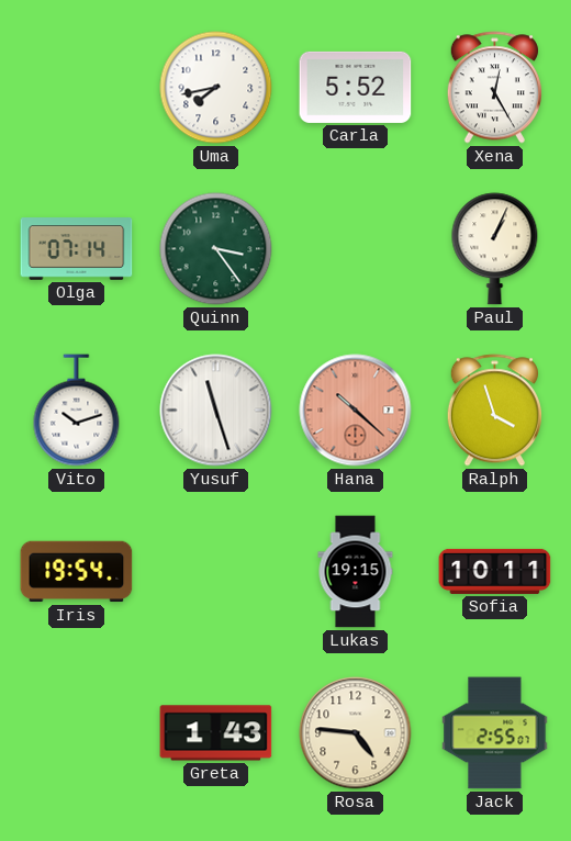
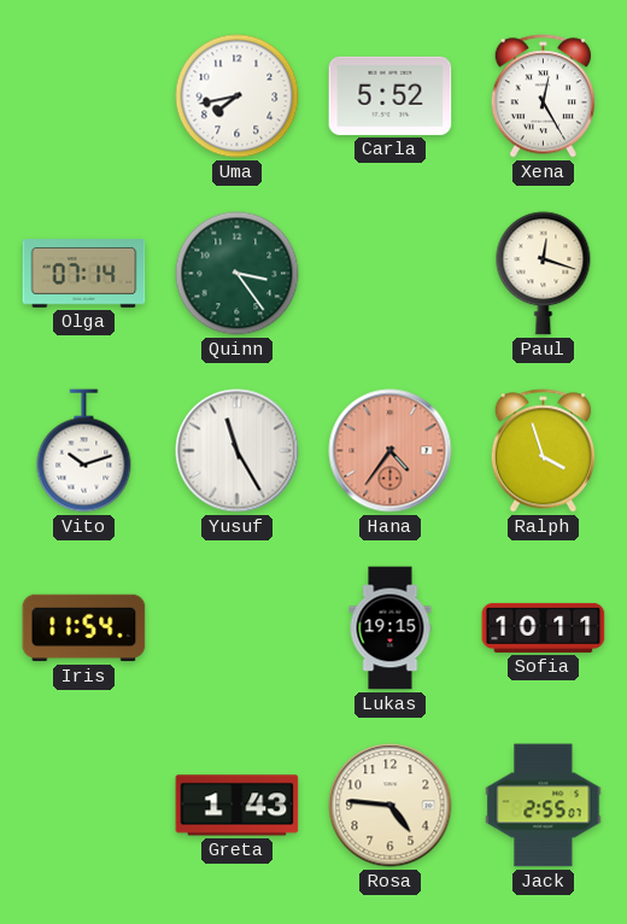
Paul: 1:04 -> 12:18
Yusuf: 11:27 -> 11:25
Hana: 10:22 -> 4:36
Iris: 19:54 -> 11:54
